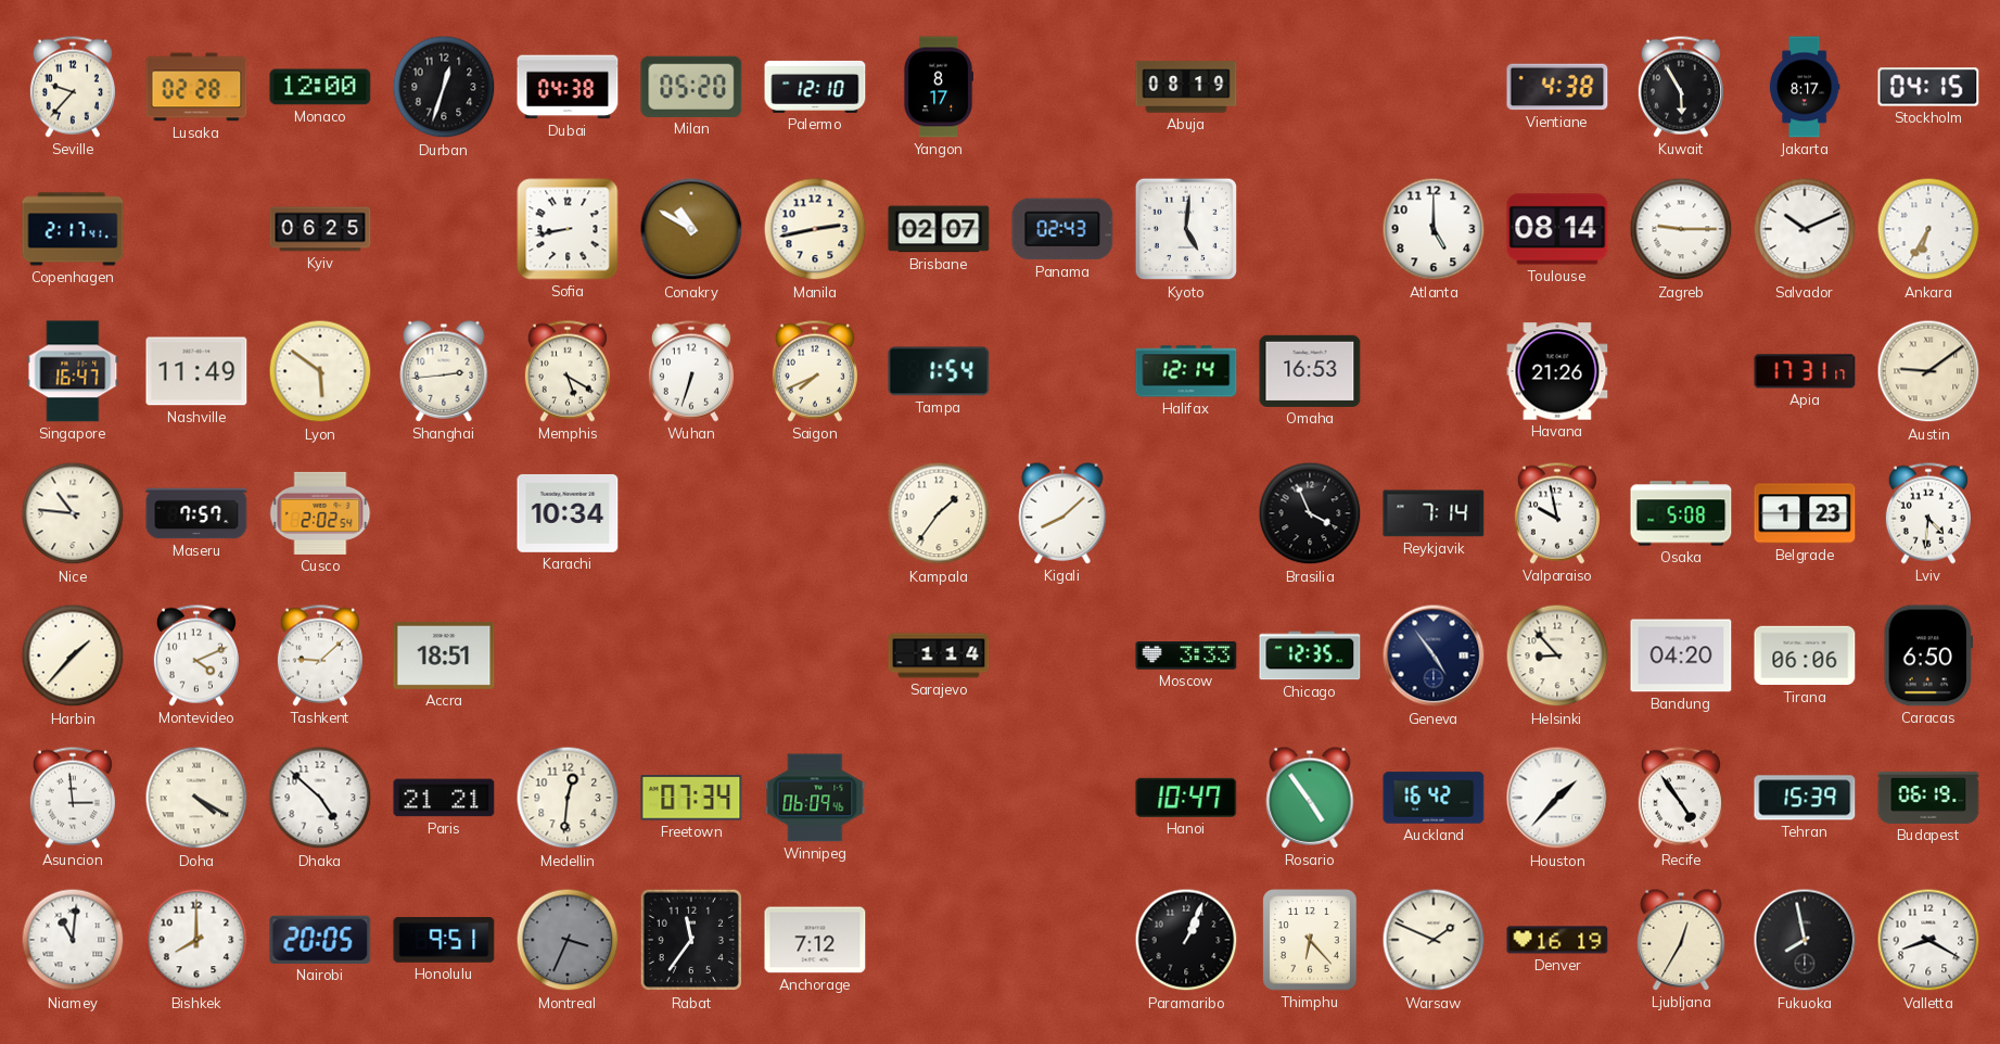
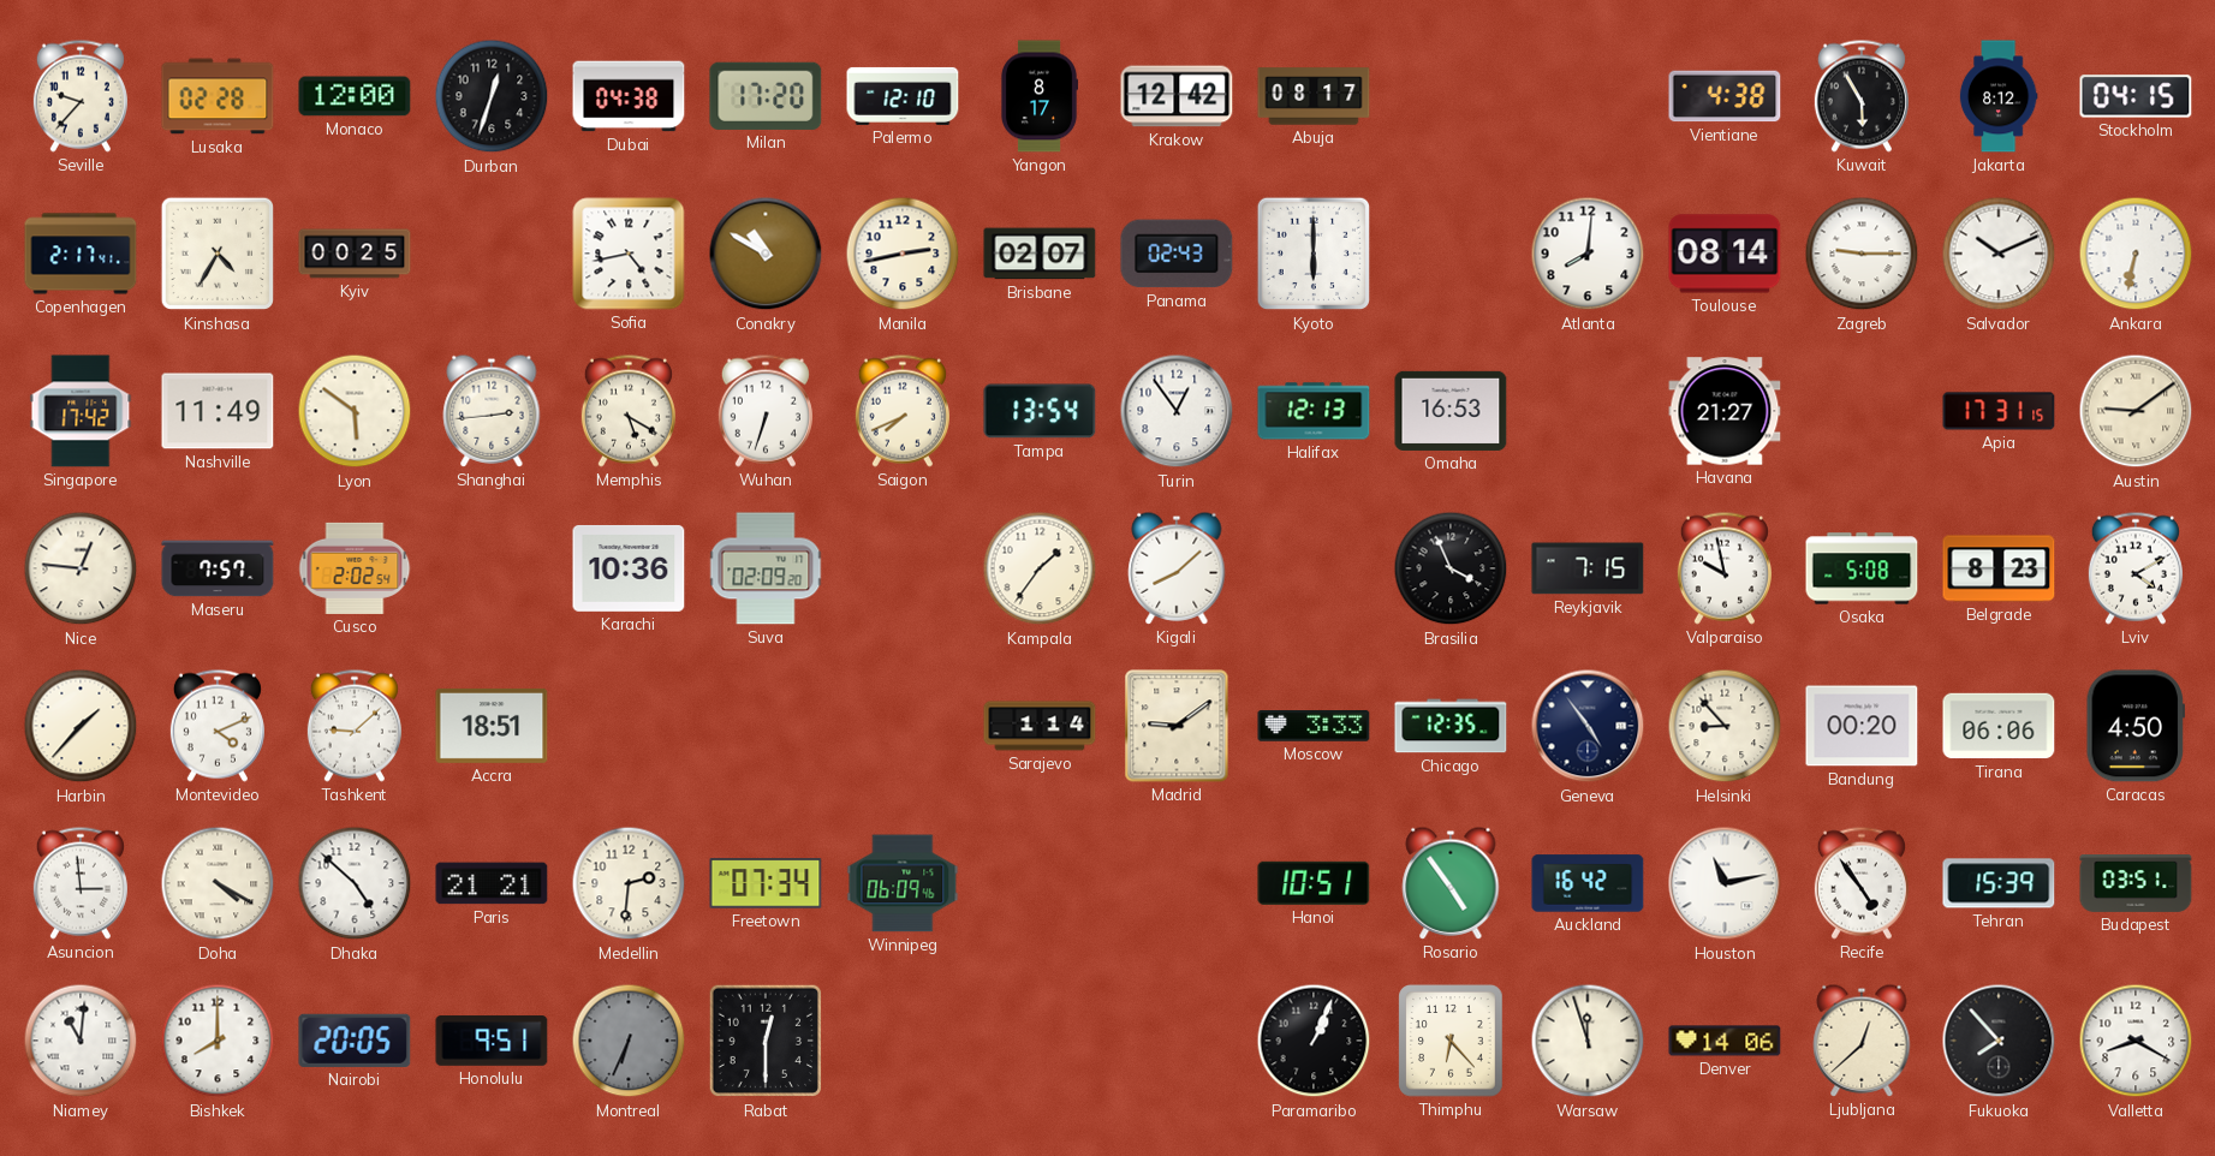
Milan: 05:20 -> 17:20
Krakow: none -> 12:42
Abuja: 08:19 -> 08:17
Jakarta: 8:17 -> 8:12
Kinshasa: none -> 4:35
Kyiv: 06:25 -> 00:25
Sofia: 8:43 -> 4:43
Kyoto: 5:01 -> 6:00
Atlanta: 5:00 -> 8:01
Ankara: 6:35 -> 6:32
Singapore: 16:47 -> 17:42
Tampa: 1:54 -> 13:54
Turin: none -> 12:54
Halifax: 12:14 -> 12:13
Havana: 21:26 -> 21:27
Apia: 17:31:17 -> 17:31:15
Nice: 10:46 -> 12:46
Karachi: 10:34 -> 10:36
Suva: none -> 02:09
Reykjavik: 7:14 -> 7:15
Belgrade: 1:23 -> 8:23
Lviv: 4:31 -> 4:10
Madrid: none -> 9:09
Bandung: 04:20 -> 00:20
Caracas: 6:50 -> 4:50
Medellin: 12:31 -> 2:31
Hanoi: 10:47 -> 10:51
Houston: 1:37 -> 11:13
Budapest: 06:19 -> 03:51
Montreal: 3:34 -> 6:34
Rabat: 11:36 -> 12:30
Anchorage: 7:12 -> none
Warsaw: 1:49 -> 11:57
Denver: 16:19 -> 14:06
Ljubljana: 12:35 -> 12:38
Fukuoka: 7:58 -> 7:53
